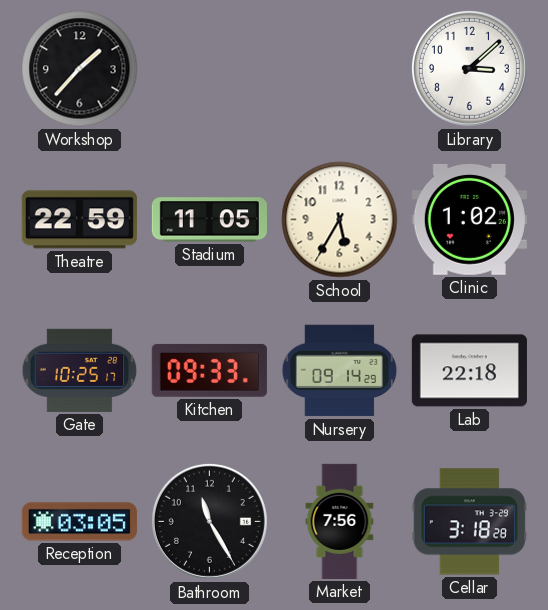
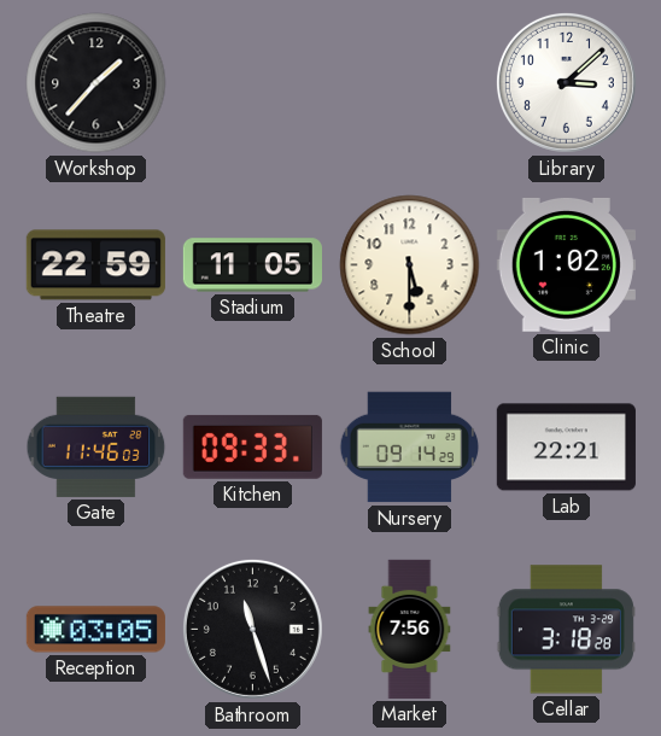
School: 5:35 -> 5:30
Gate: 10:25 -> 11:46
Lab: 22:18 -> 22:21
Bathroom: 11:25 -> 11:27
